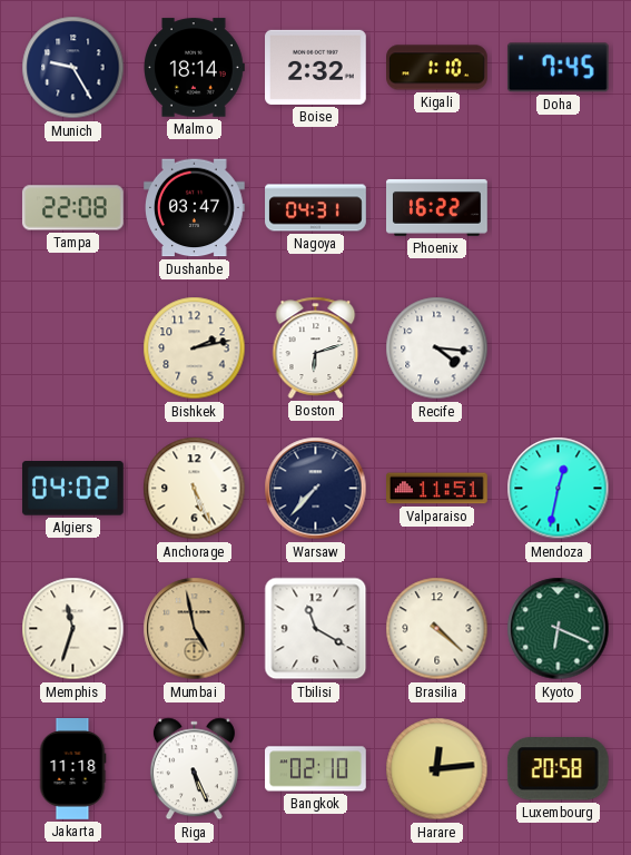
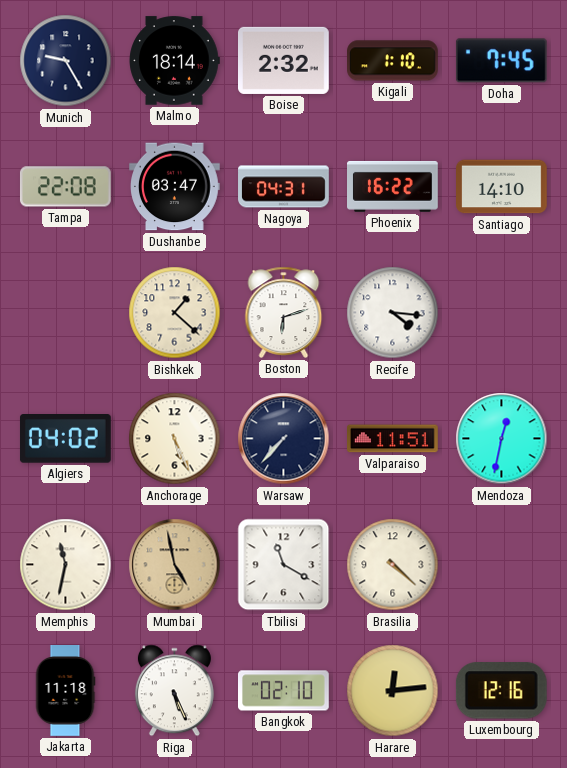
Santiago: none -> 14:10
Bishkek: 2:13 -> 1:22
Memphis: 11:33 -> 11:32
Kyoto: 6:19 -> none
Luxembourg: 20:58 -> 12:16
